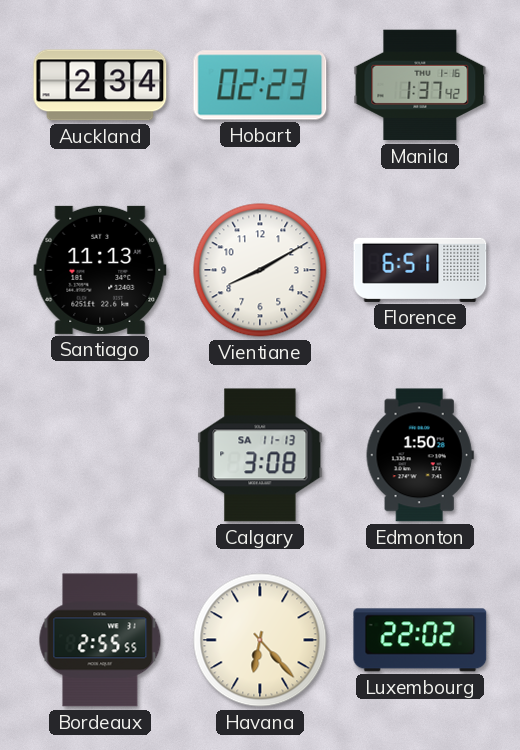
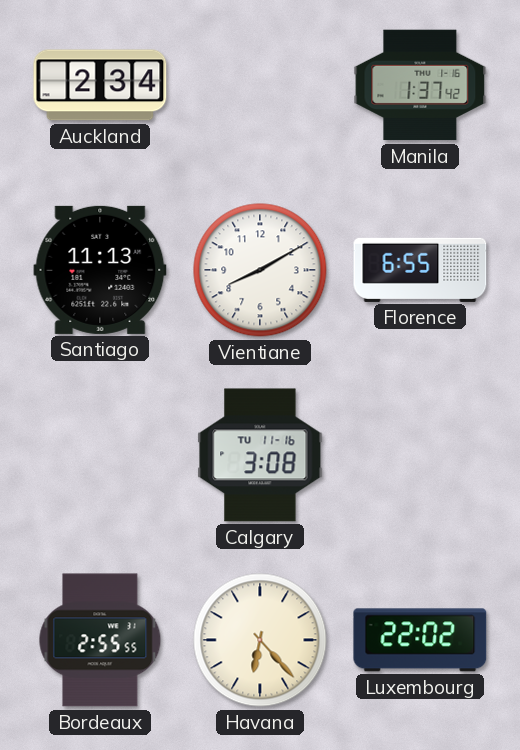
Hobart: 02:23 -> none
Florence: 6:51 -> 6:55
Calgary date: SA 11-13 -> TU 11-16
Edmonton: 1:50 -> none
